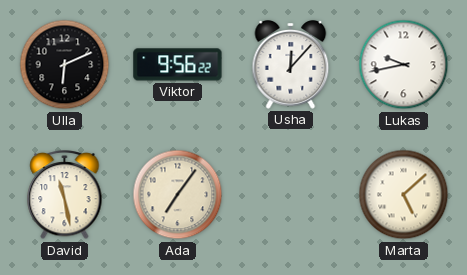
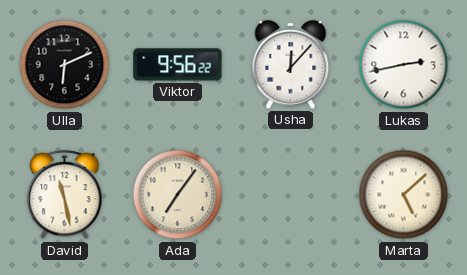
Lukas: 9:43 -> 2:43
